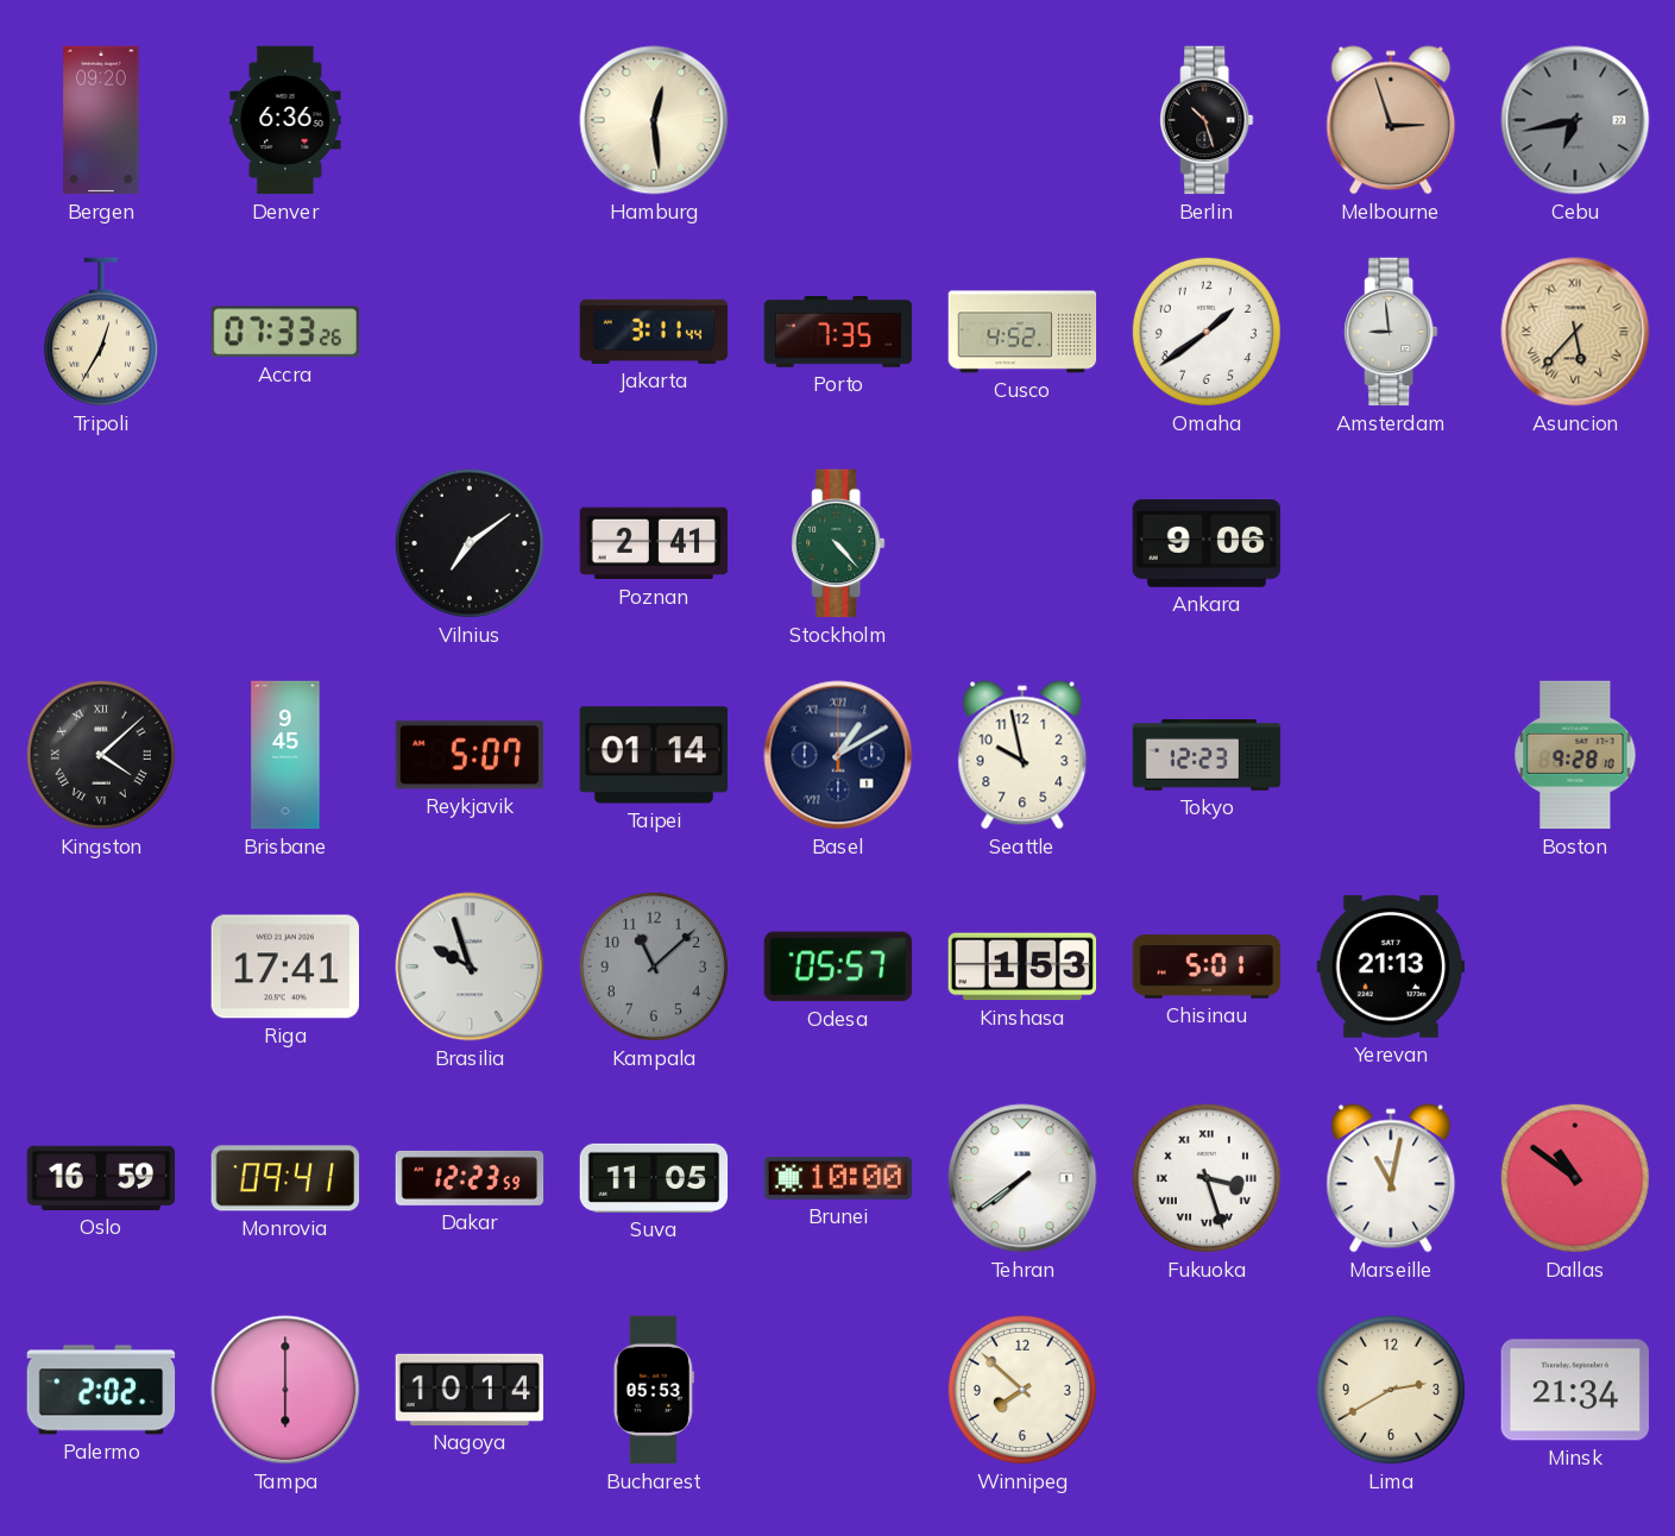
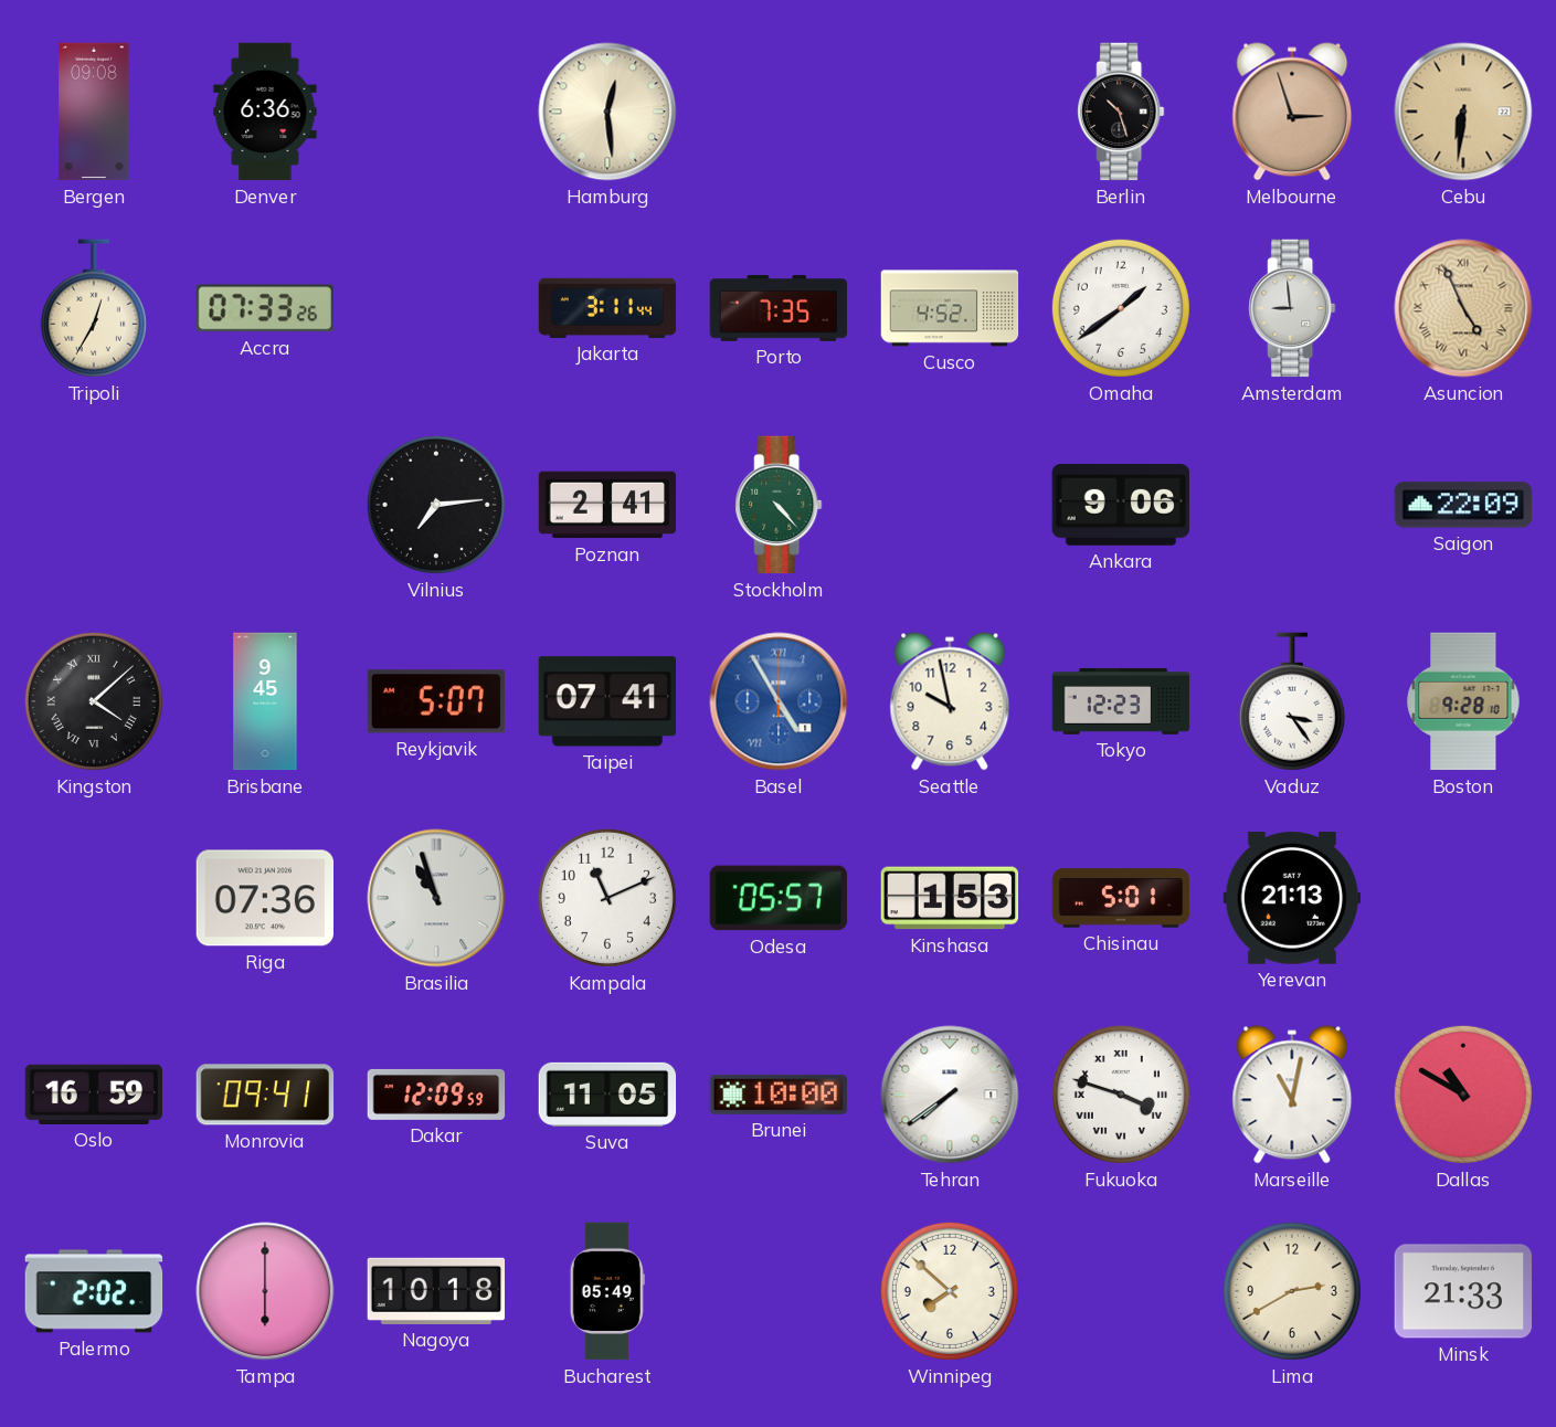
Bergen: 09:20 -> 09:08
Cebu: 6:43 -> 6:31
Cebu dial: grey -> champagne
Asuncion: 5:37 -> 4:56
Vilnius: 7:09 -> 7:14
Saigon: none -> 22:09
Taipei: 01:14 -> 07:41
Basel: 1:10 -> 4:55
Basel dial: navy -> blue
Vaduz: none -> 3:24
Riga: 17:41 -> 07:36
Brasilia: 9:57 -> 10:57
Kampala: 11:08 -> 11:11
Kampala dial: grey -> white
Dakar: 12:23 -> 12:09
Fukuoka: 3:27 -> 3:48
Dallas: 10:51 -> 10:50
Nagoya: 10:14 -> 10:18
Bucharest: 05:53 -> 05:49
Minsk: 21:34 -> 21:33
